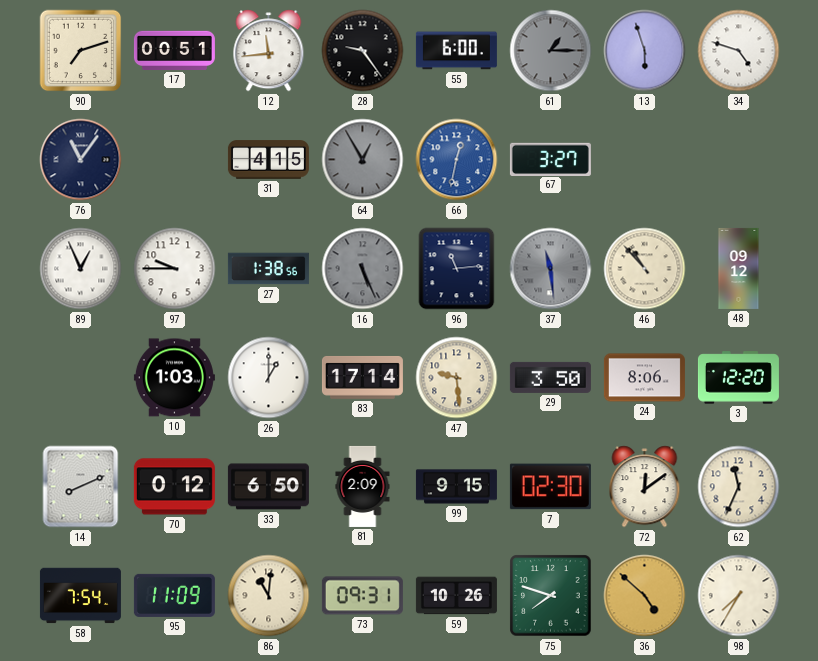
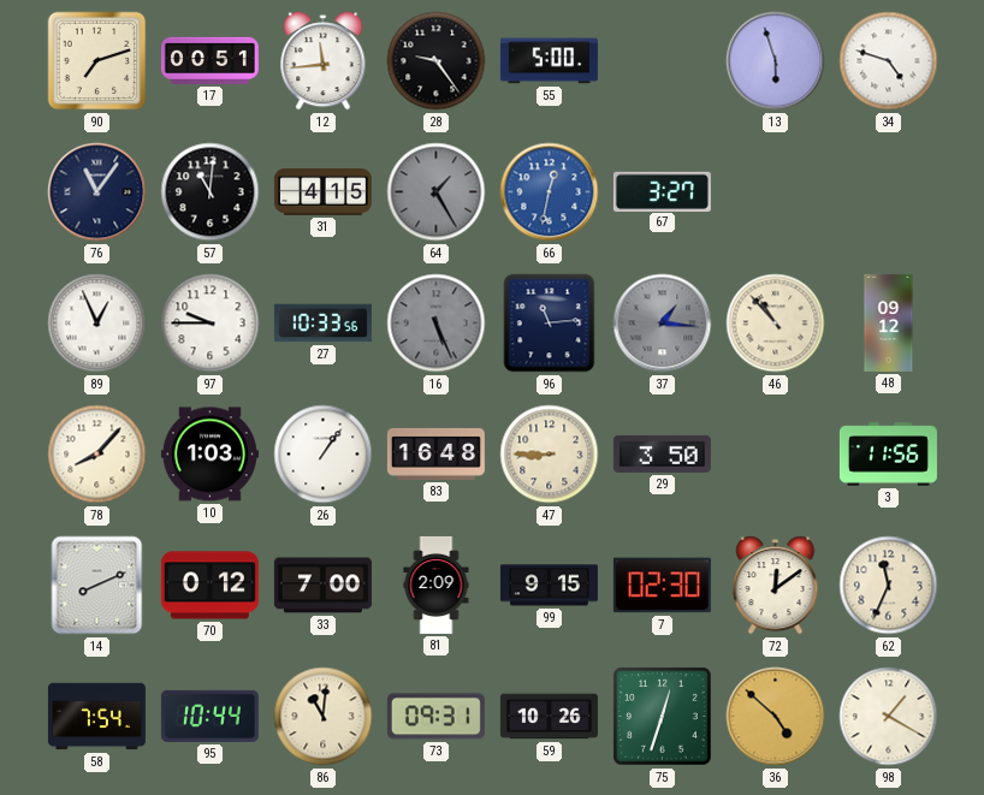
55: 6:00 -> 5:00
61: 1:15 -> none
57: none -> 11:01
64: 12:55 -> 1:25
27: 1:38 -> 10:33
37: 11:29 -> 1:16
78: none -> 8:07
26: 1:00 -> 1:06
83: 17:14 -> 16:48
47: 9:29 -> 8:45
24: 8:06 -> none
3: 12:20 -> 11:56
33: 6:50 -> 7:00
95: 11:09 -> 10:44
75: 7:48 -> 12:33
98: 7:35 -> 1:20
